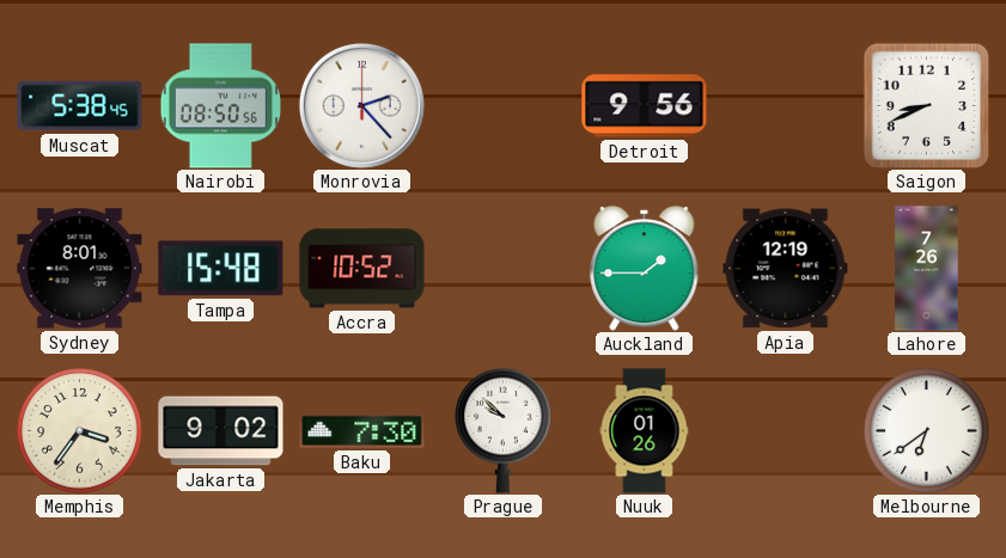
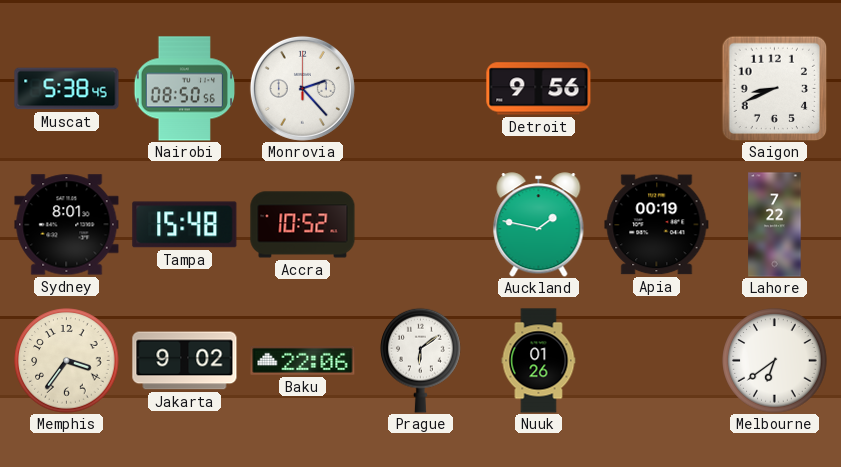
Auckland: 1:45 -> 1:47
Apia: 12:19 -> 00:19
Lahore: 7:26 -> 7:22
Baku: 7:30 -> 22:06
Prague: 9:52 -> 6:09
